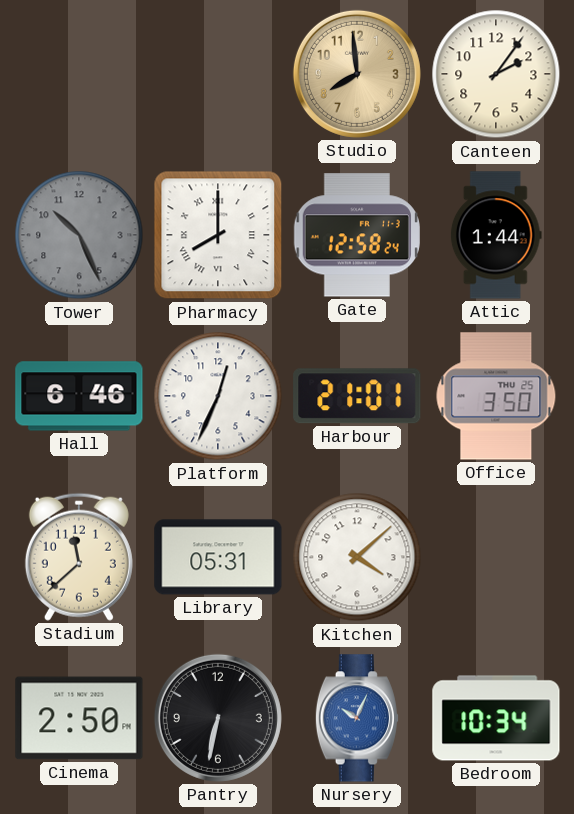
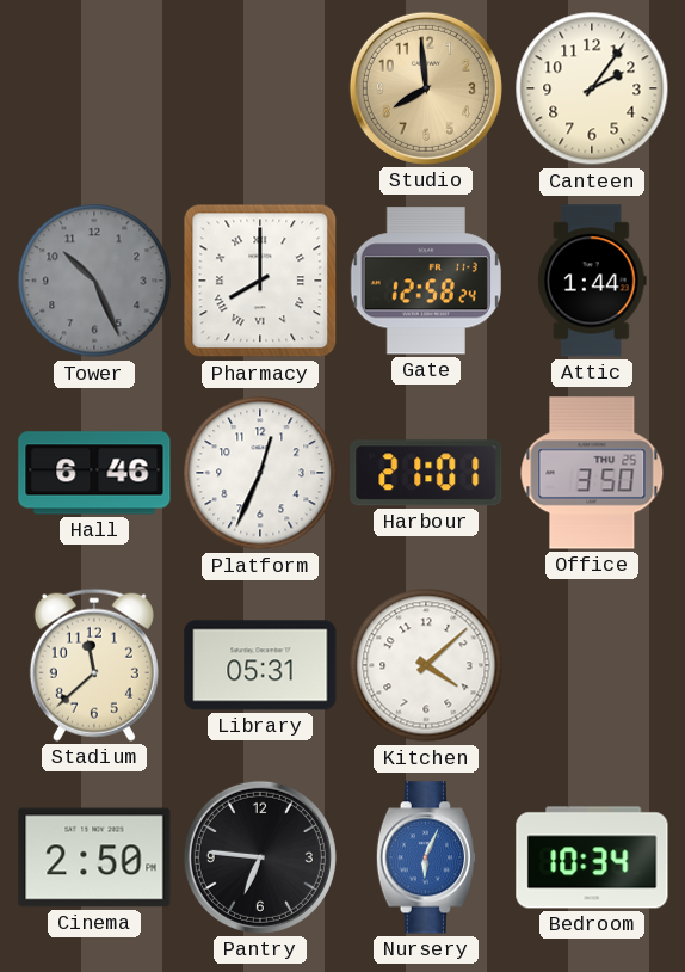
Pantry: 6:32 -> 6:46
Nursery: 10:04 -> 6:04
